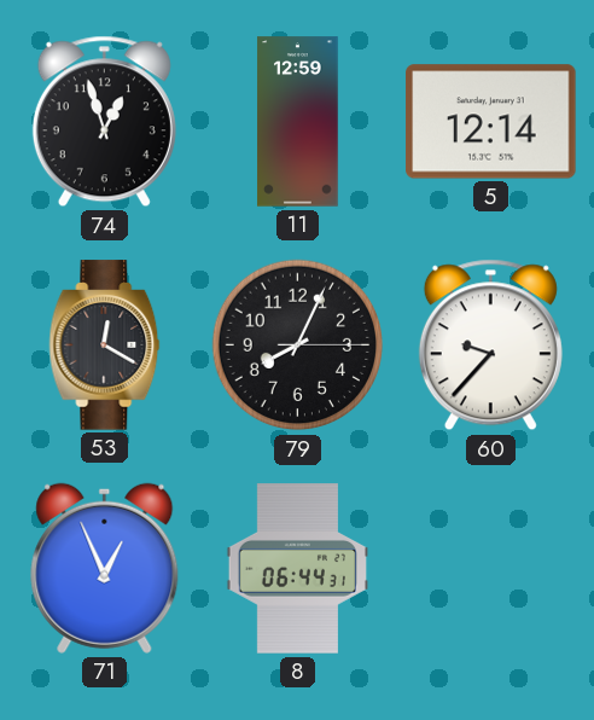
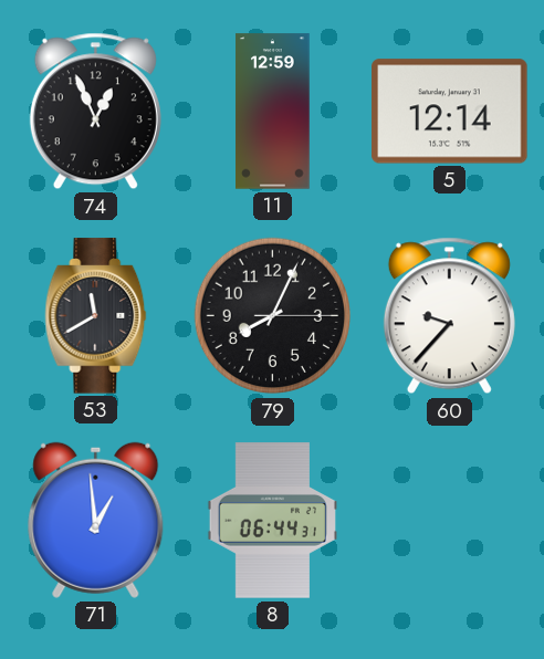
74: 12:57 -> 12:56
53: 12:20 -> 11:40
71: 12:56 -> 12:59
